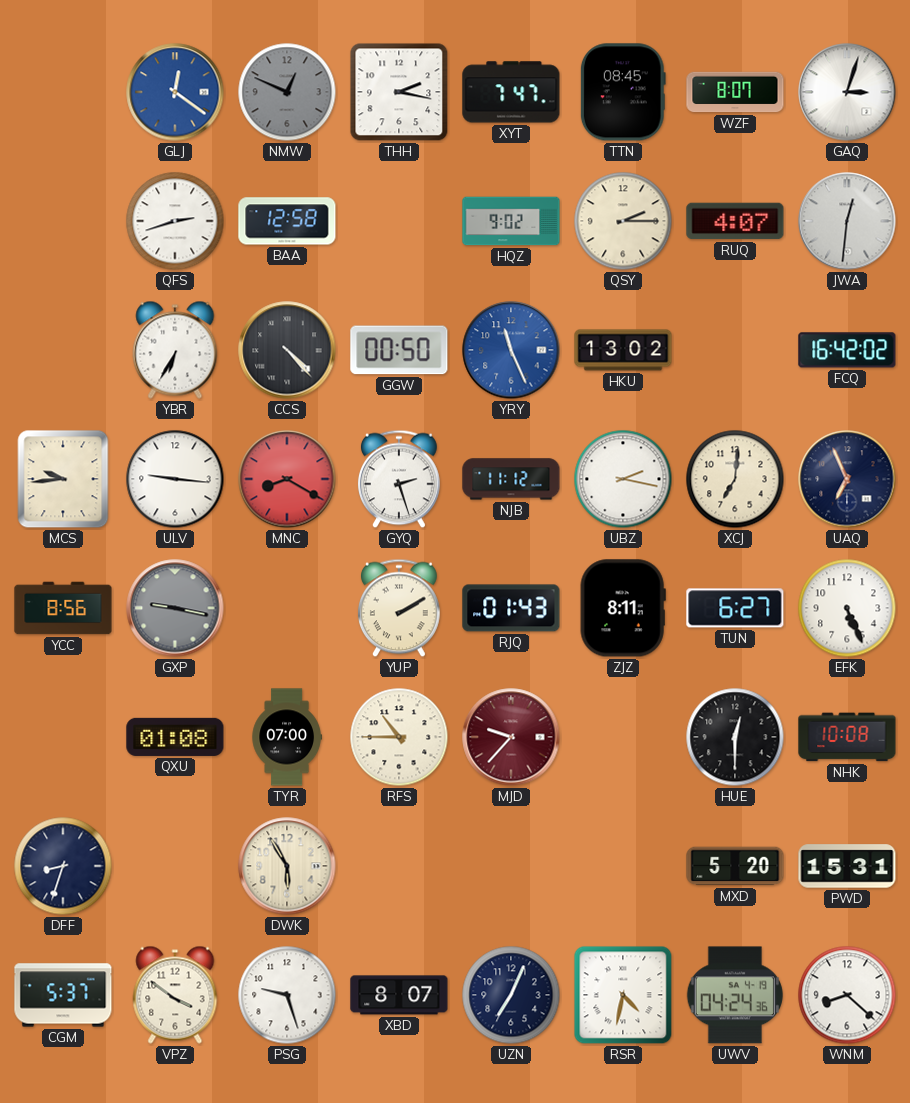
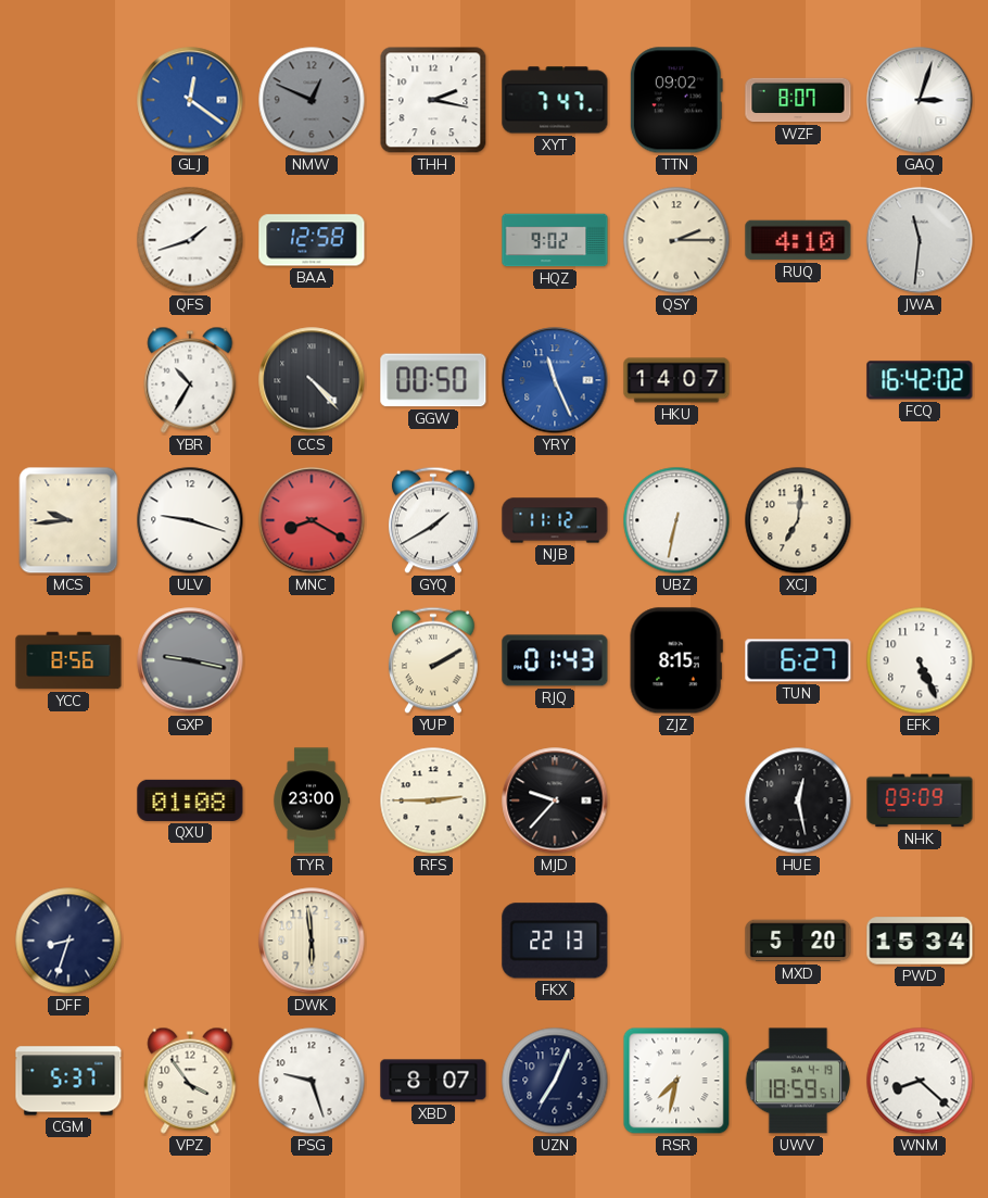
TTN: 08:45 -> 09:02
QFS: 2:42 -> 1:42
RUQ: 4:07 -> 4:10
JWA: 12:31 -> 11:31
YBR: 6:35 -> 10:35
HKU: 13:02 -> 14:07
ULV: 9:16 -> 9:18
GYQ: 2:27 -> 1:40
UBZ: 2:17 -> 6:32
UAQ: 6:56 -> none
ZJZ: 8:11 -> 8:15
TYR: 07:00 -> 23:00
RFS: 10:45 -> 2:45
MJD dial: burgundy -> black
HUE: 12:30 -> 12:28
NHK: 10:08 -> 09:09
DWK: 5:55 -> 5:59
FKX: none -> 22:13
PWD: 15:31 -> 15:34
VPZ: 3:51 -> 3:54
RSR: 4:32 -> 7:32
UWV: 04:24 -> 18:59
